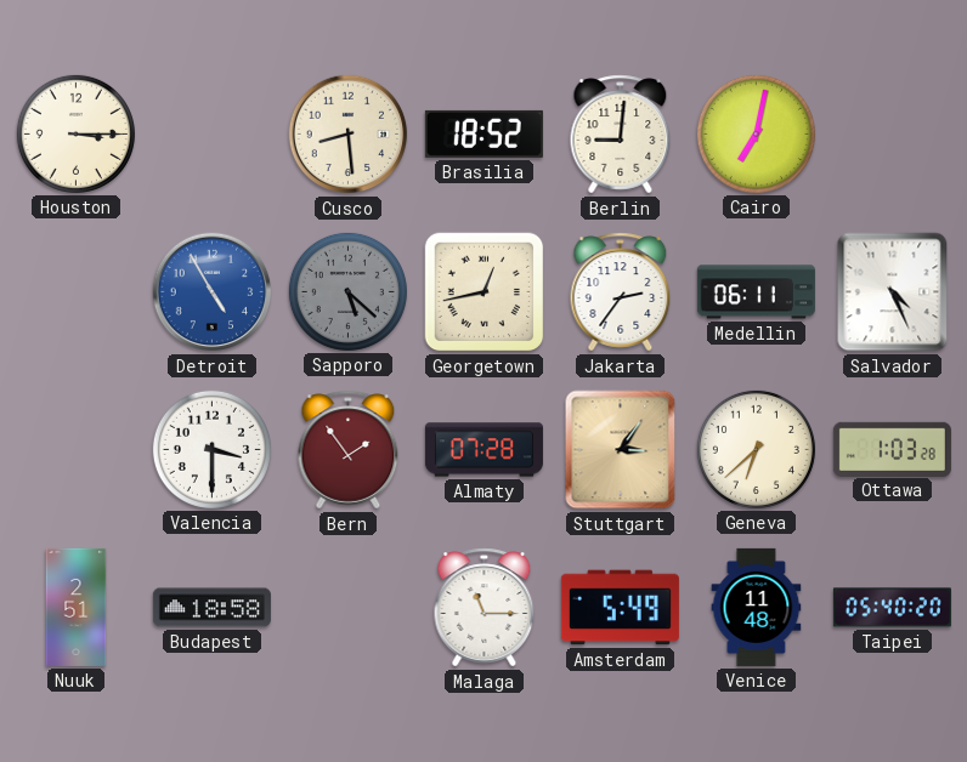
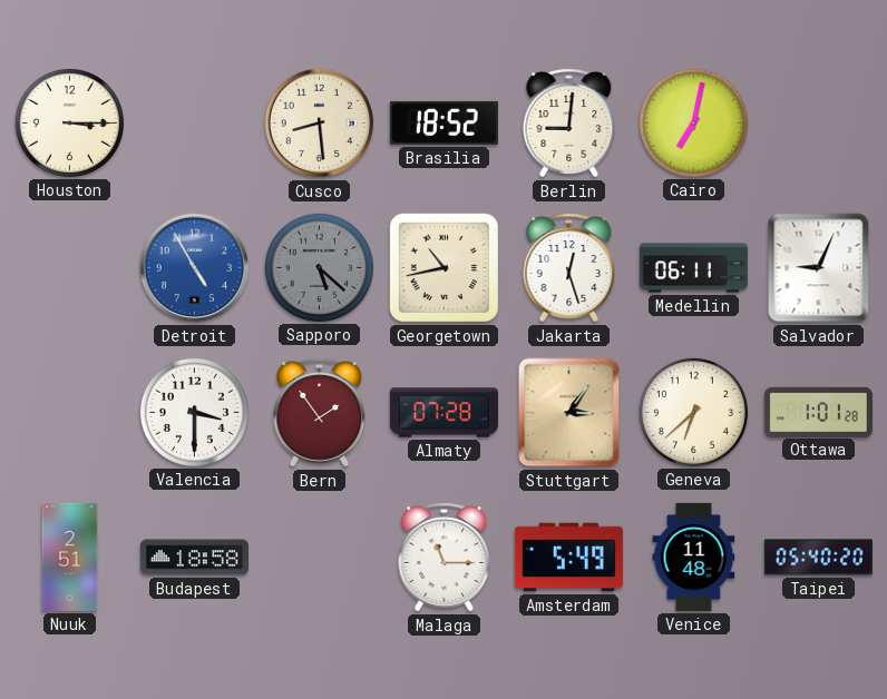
Georgetown: 12:43 -> 10:43
Jakarta: 2:36 -> 12:27
Salvador: 4:26 -> 9:04
Ottawa: 1:03 -> 1:01
